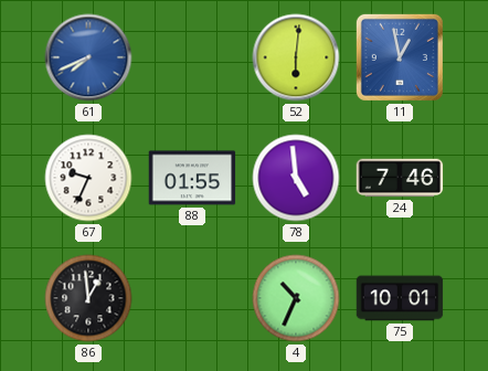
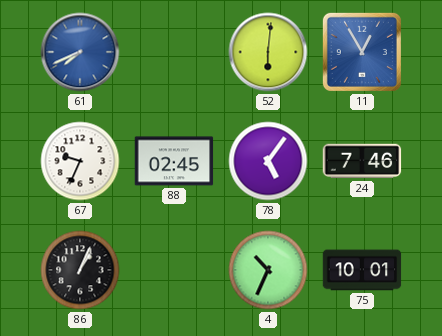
11: 12:58 -> 12:55
88: 01:55 -> 02:45
78: 4:59 -> 5:06
86: 12:59 -> 1:04
